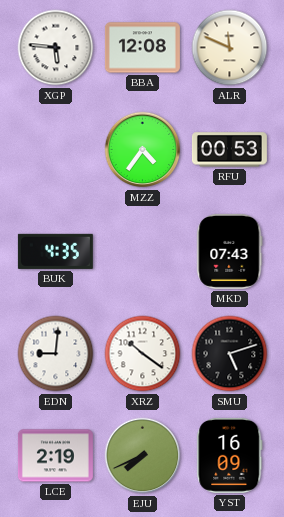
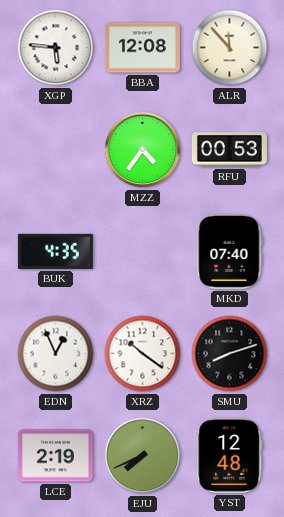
ALR: 11:49 -> 11:53
MKD: 07:43 -> 07:40
EDN: 9:01 -> 12:56
SMU: 5:12 -> 8:12
YST: 16:09 -> 12:48
